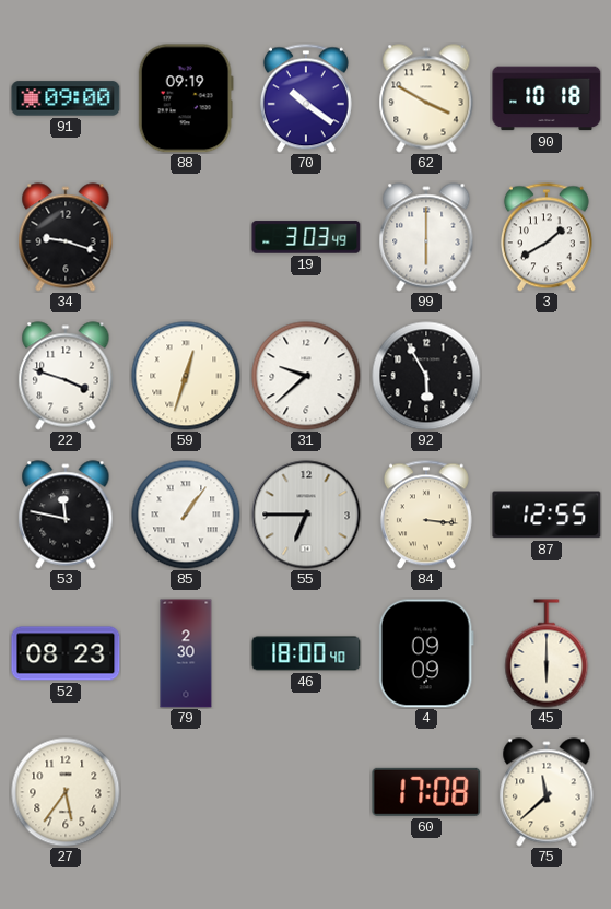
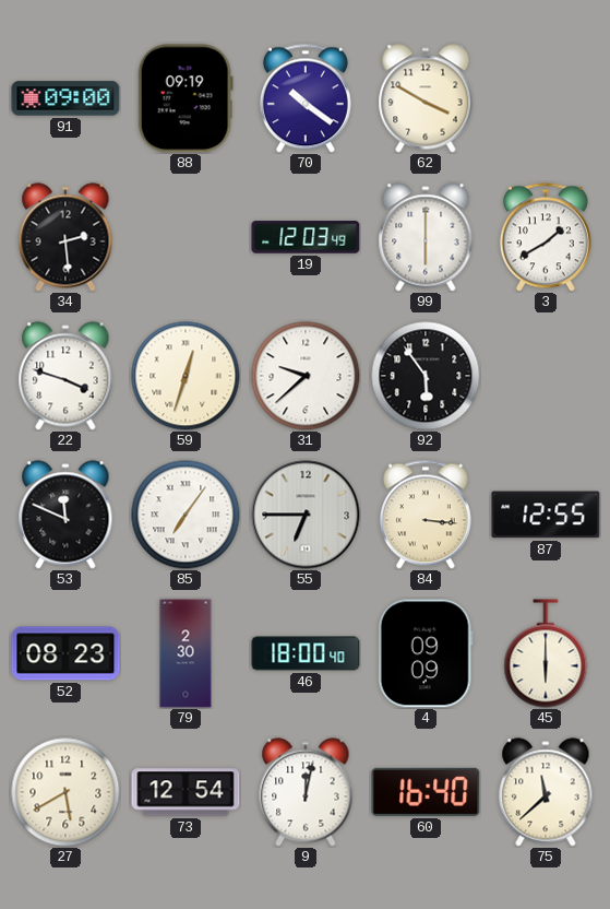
90: 10:18 -> none
34: 9:18 -> 2:29
19: 3:03 -> 12:03
92: 5:55 -> 5:54
53: 11:47 -> 11:49
85: 1:06 -> 7:06
27: 5:36 -> 5:40
73: none -> 12:54
9: none -> 12:02
60: 17:08 -> 16:40
